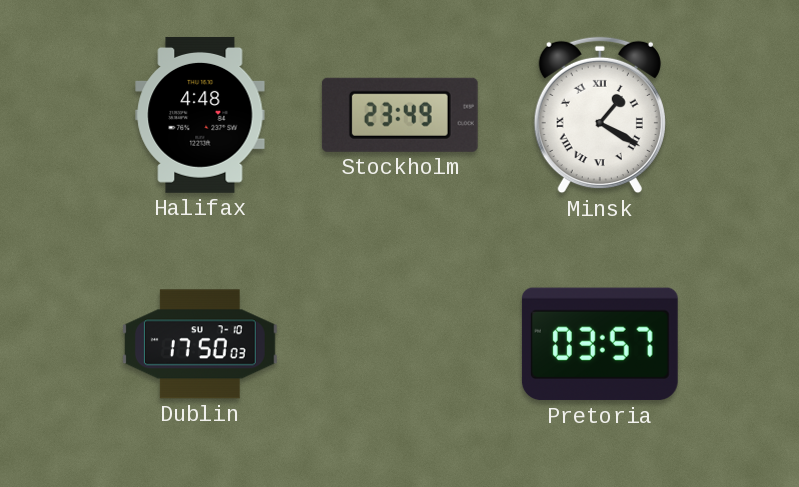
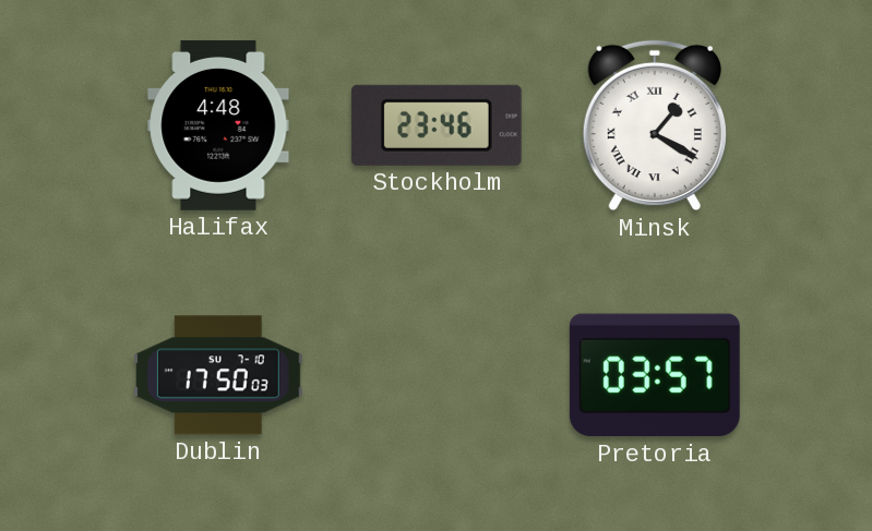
Stockholm: 23:49 -> 23:46
